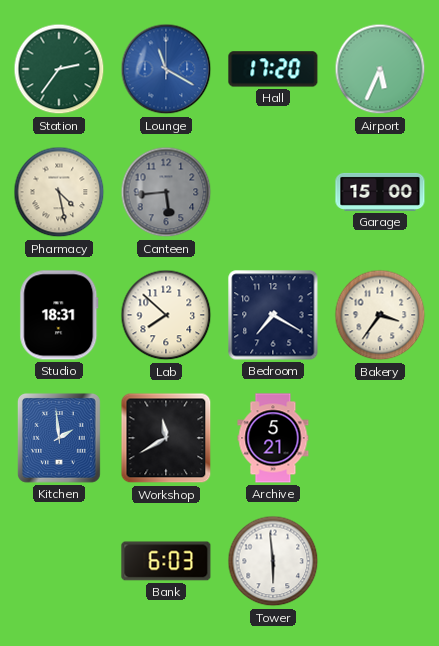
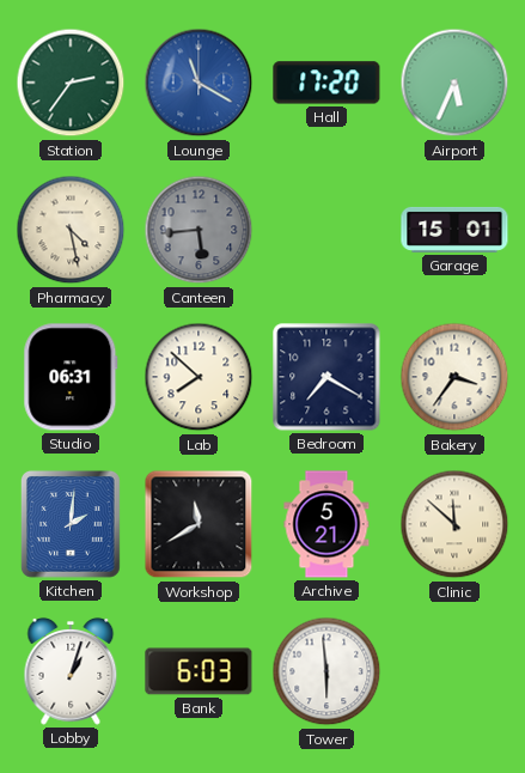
Garage: 15:00 -> 15:01
Studio: 18:31 -> 06:31
Kitchen: 1:59 -> 2:01
Clinic: none -> 11:52
Lobby: none -> 1:03
